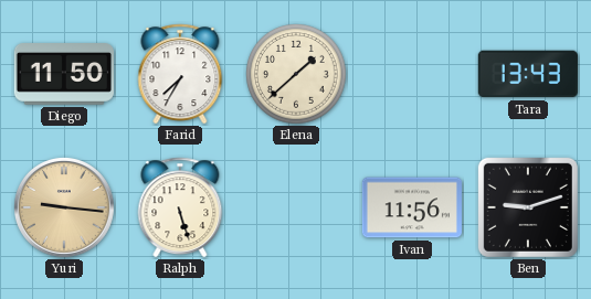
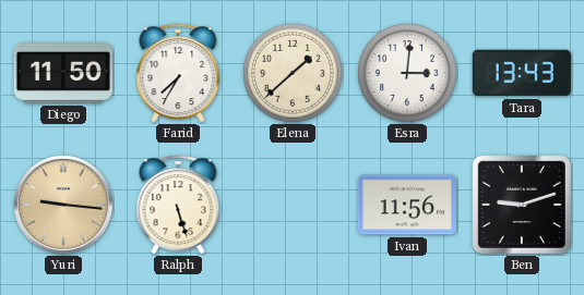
Esra: none -> 3:01
